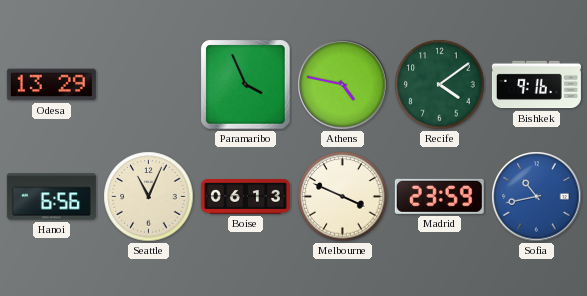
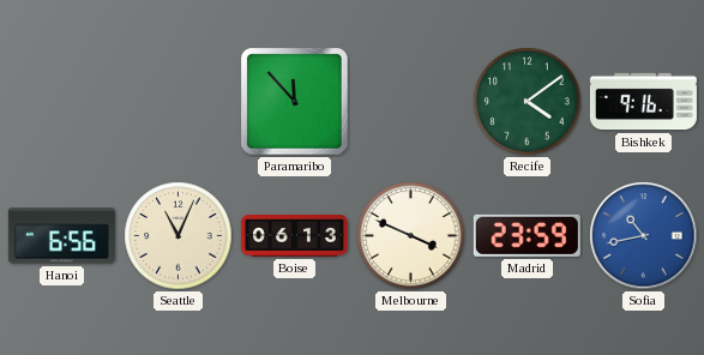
Odesa: 13:29 -> none
Paramaribo: 3:56 -> 11:53
Athens: 4:47 -> none
